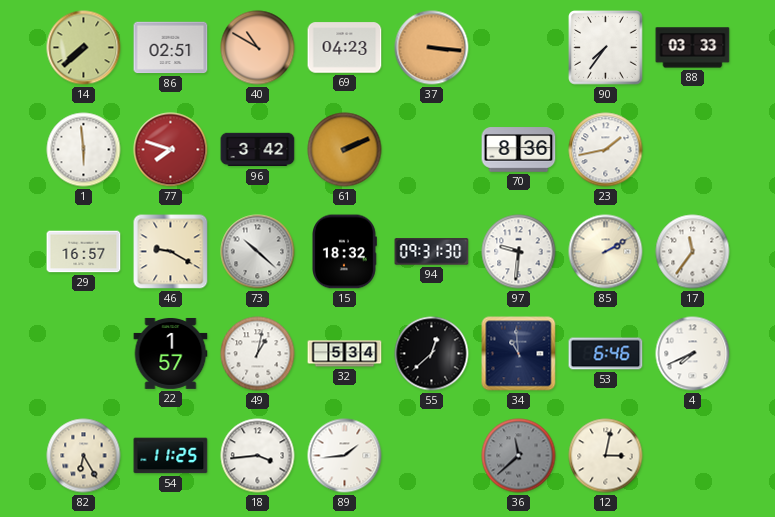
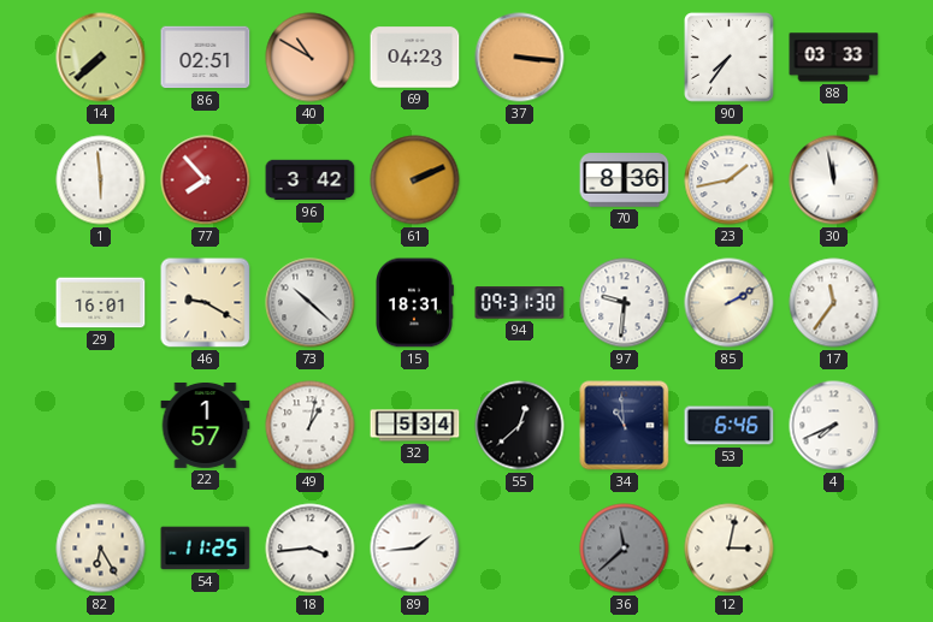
77: 7:48 -> 7:53
30: none -> 11:58
29: 16:57 -> 16:01
15: 18:32 -> 18:31
